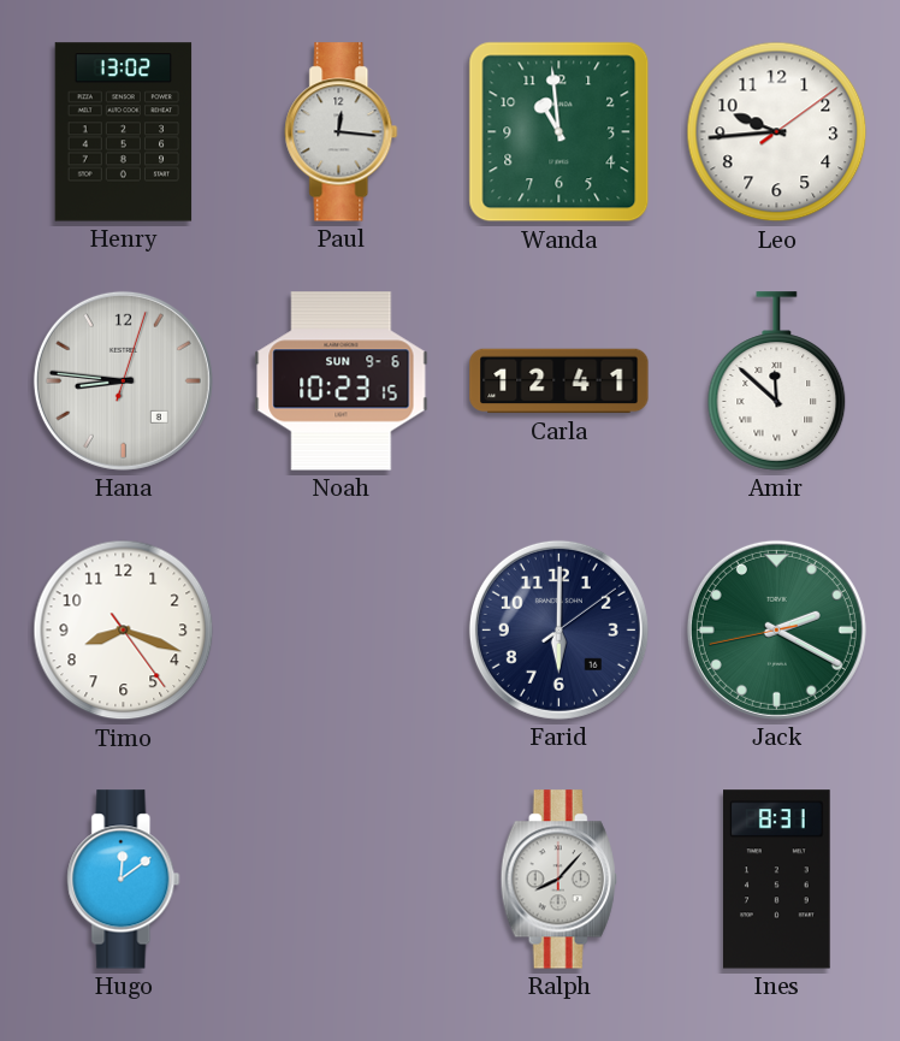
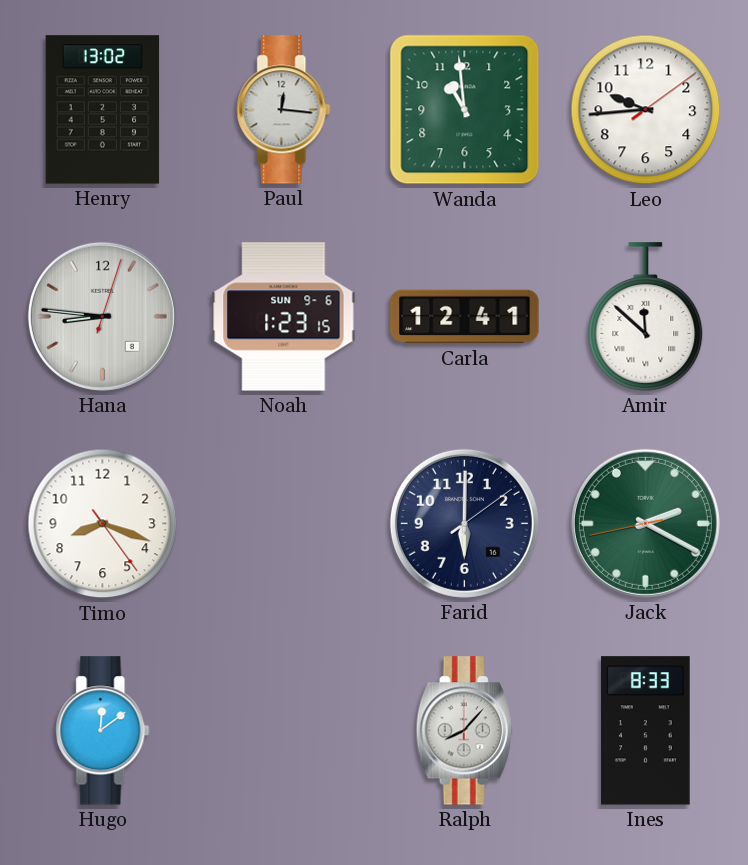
Noah: 10:23 -> 1:23
Ines: 8:31 -> 8:33
